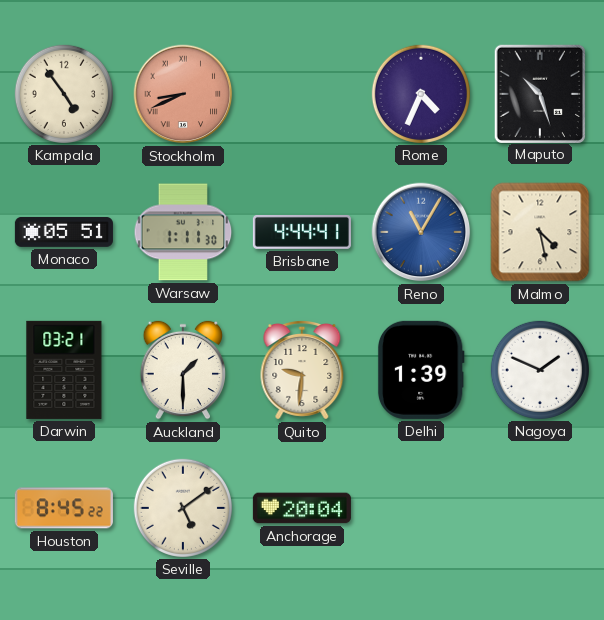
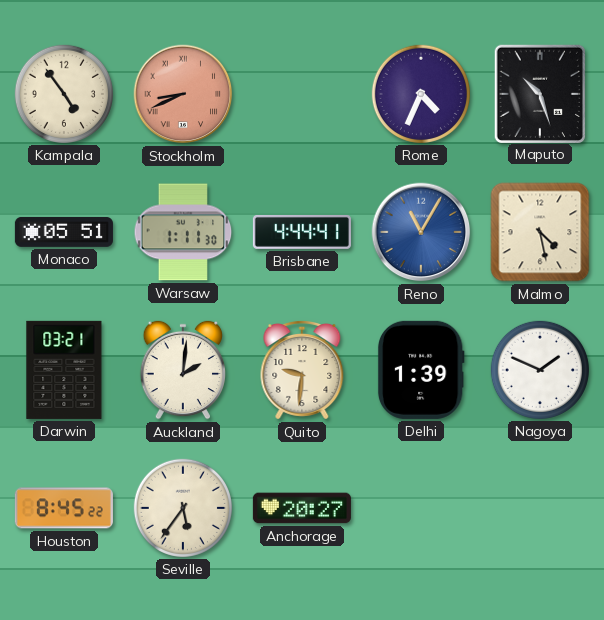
Auckland: 1:30 -> 2:01
Seville: 5:09 -> 5:36
Anchorage: 20:04 -> 20:27
